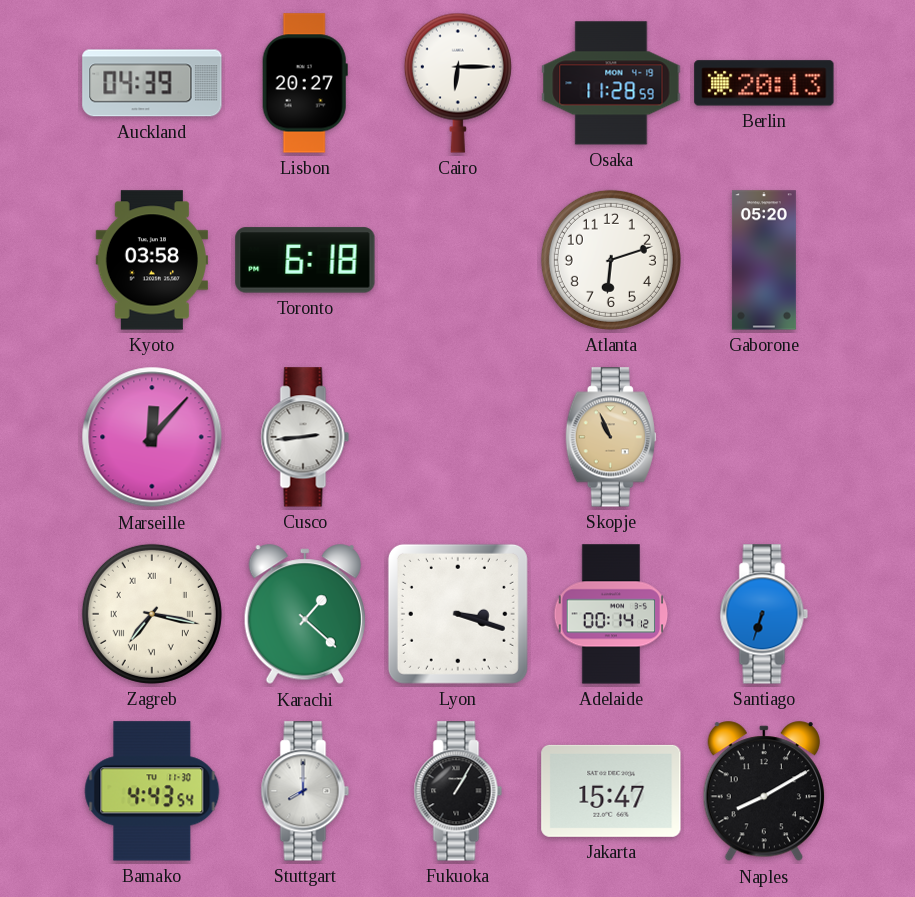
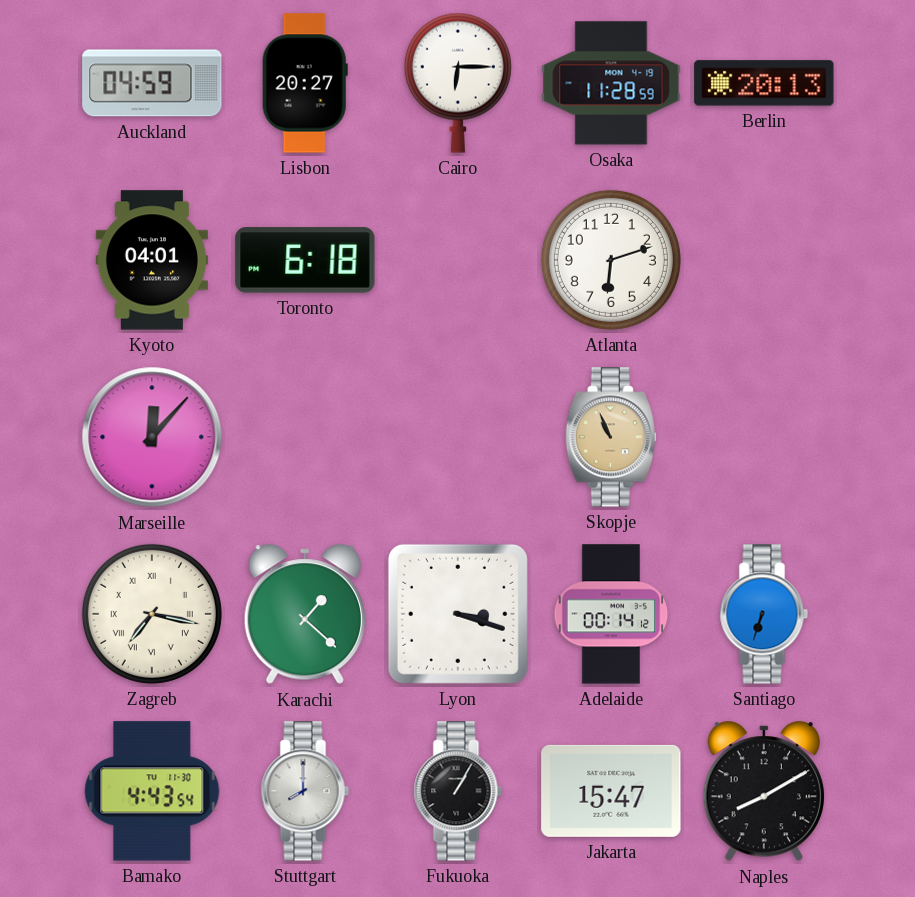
Auckland: 04:39 -> 04:59
Kyoto: 03:58 -> 04:01
Gaborone: 05:20 -> none
Cusco: 2:44 -> none
